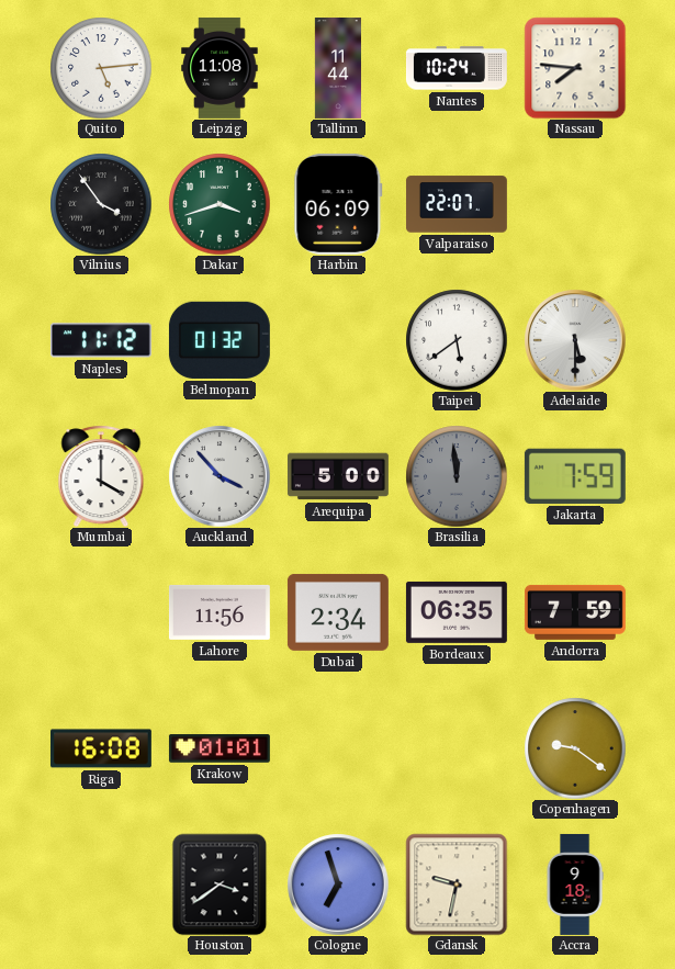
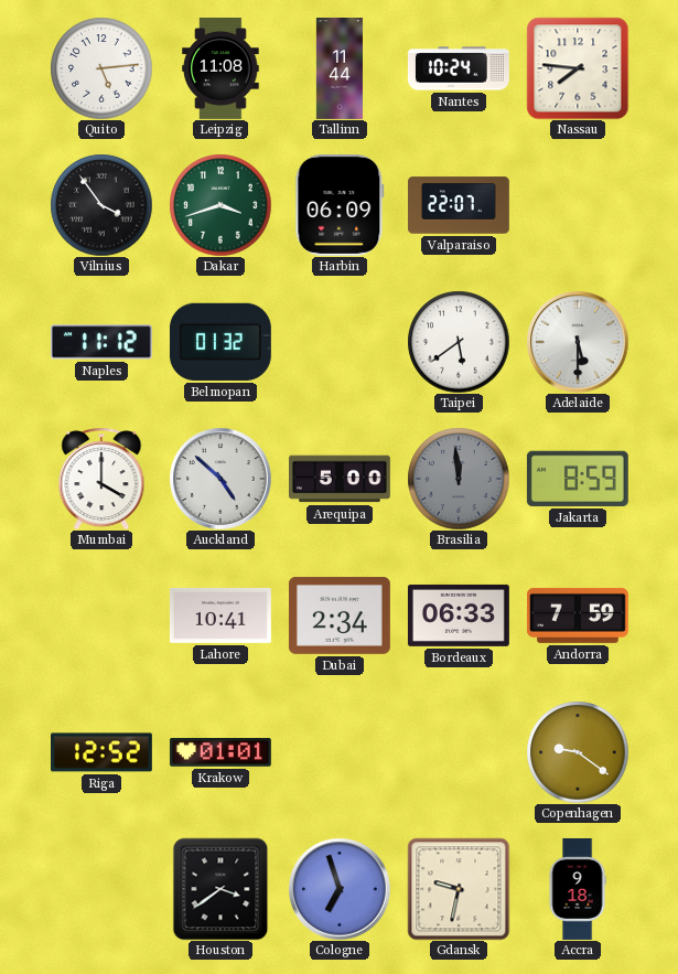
Auckland: 3:53 -> 4:52
Jakarta: 7:59 -> 8:59
Lahore: 11:56 -> 10:41
Bordeaux: 06:35 -> 06:33
Riga: 16:08 -> 12:52
